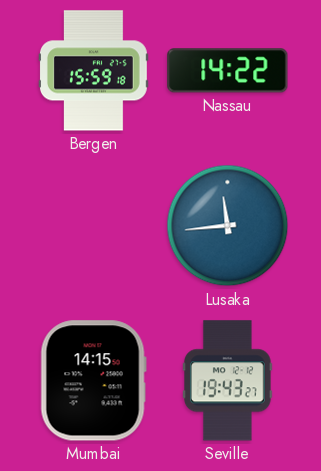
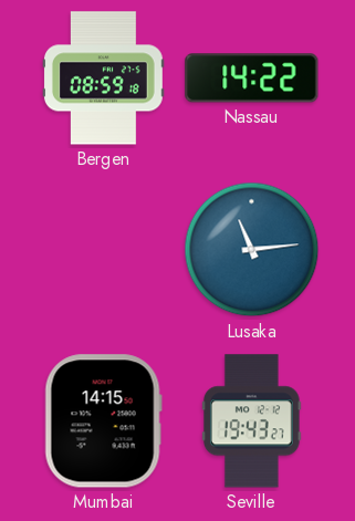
Bergen: 15:59 -> 08:59
Lusaka: 11:44 -> 11:14
